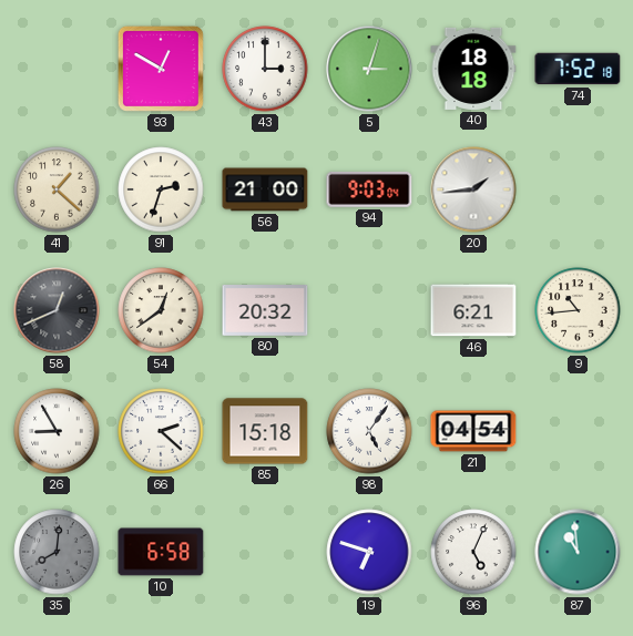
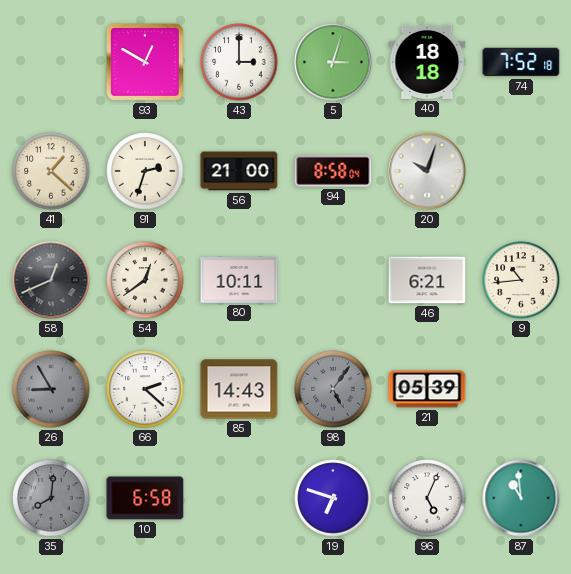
94: 9:03 -> 8:58
20: 1:44 -> 10:03
80: 20:32 -> 10:11
26 dial: white -> grey
85: 15:18 -> 14:43
98 dial: white -> grey
21: 04:54 -> 05:39
